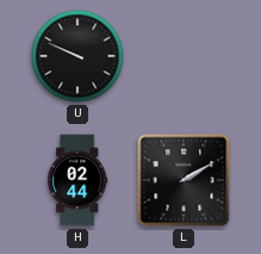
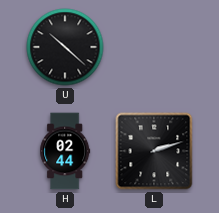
U: 9:49 -> 10:22
L: 2:10 -> 2:12
